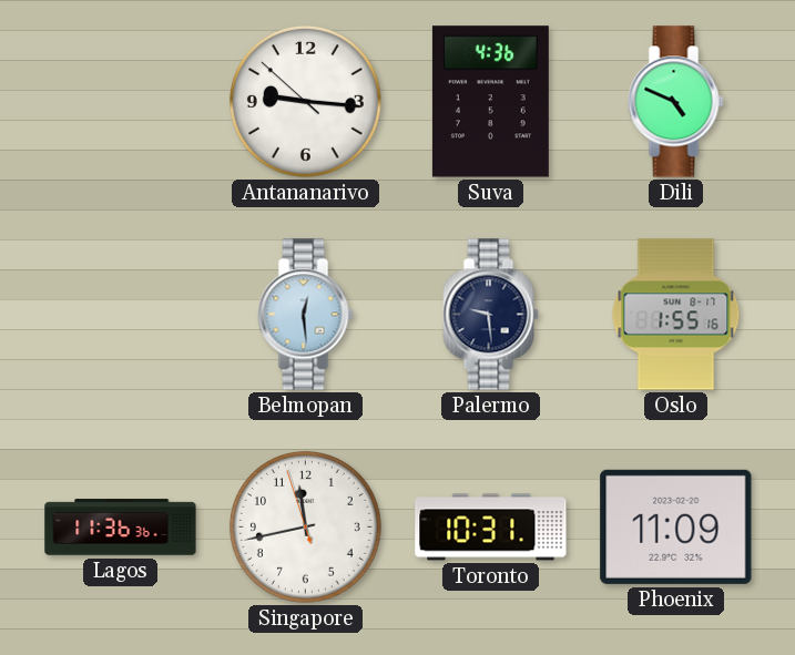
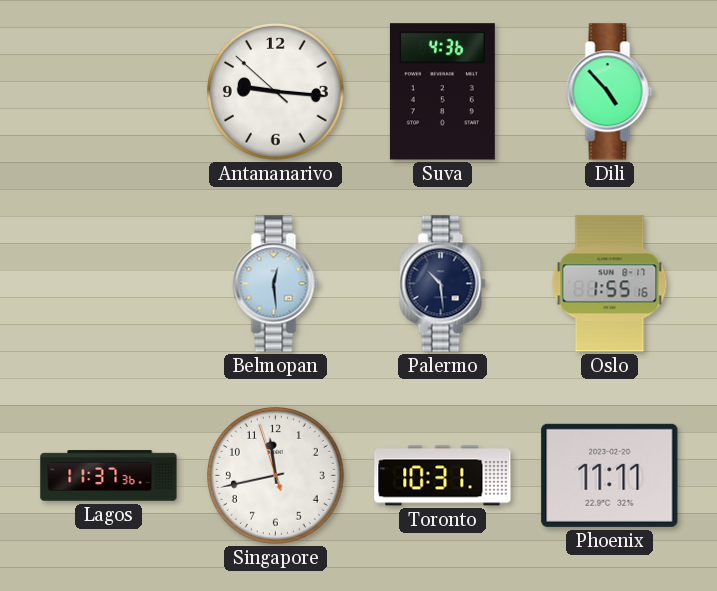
Dili: 4:49 -> 4:53
Palermo: 9:29 -> 10:29
Lagos: 11:36 -> 11:37
Phoenix: 11:09 -> 11:11
